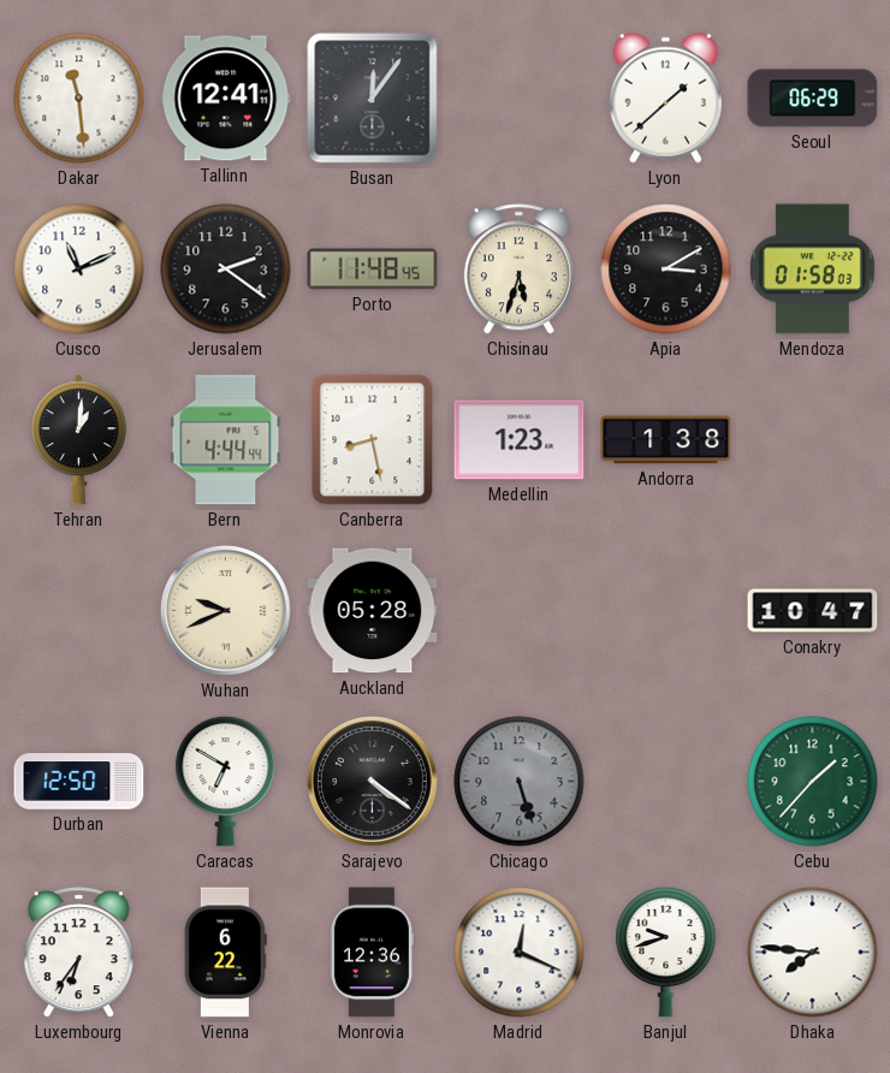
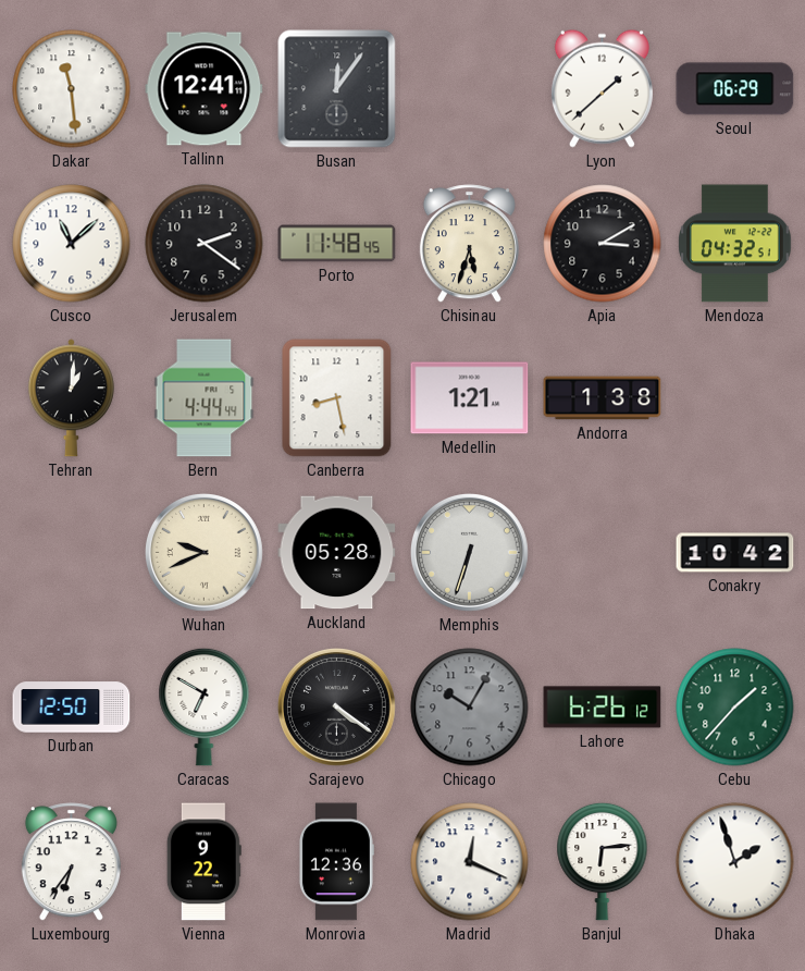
Cusco: 11:11 -> 11:08
Mendoza: 01:58 -> 04:32
Medellin: 1:23 -> 1:21
Memphis: none -> 6:33
Conakry: 10:47 -> 10:42
Chicago: 5:27 -> 10:05
Lahore: none -> 6:26
Vienna: 6:22 -> 9:22
Banjul: 9:42 -> 6:14
Dhaka: 7:46 -> 1:57
